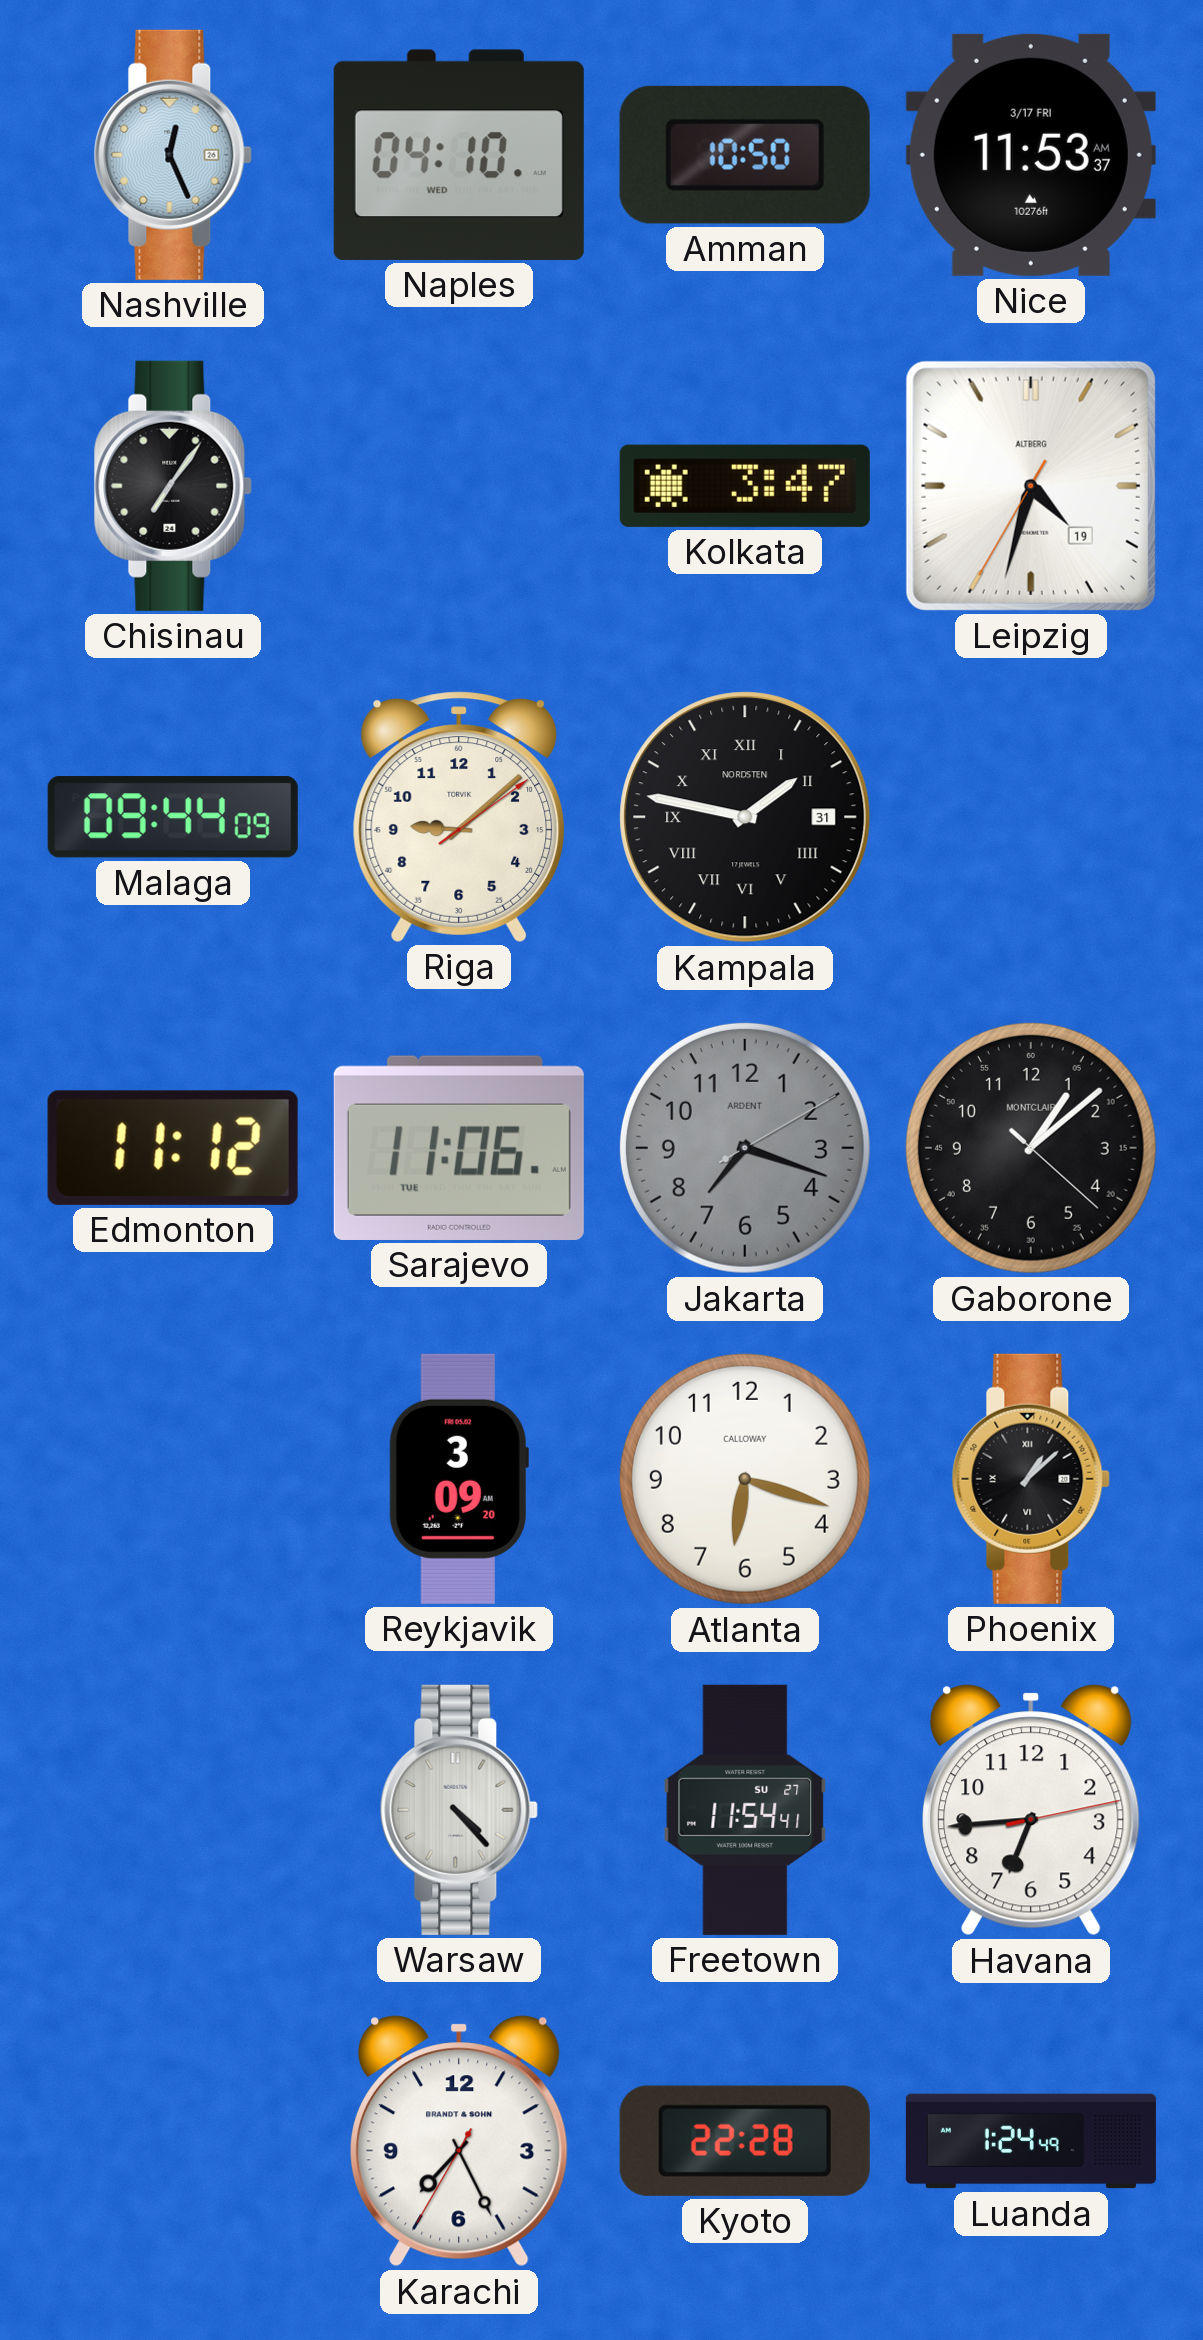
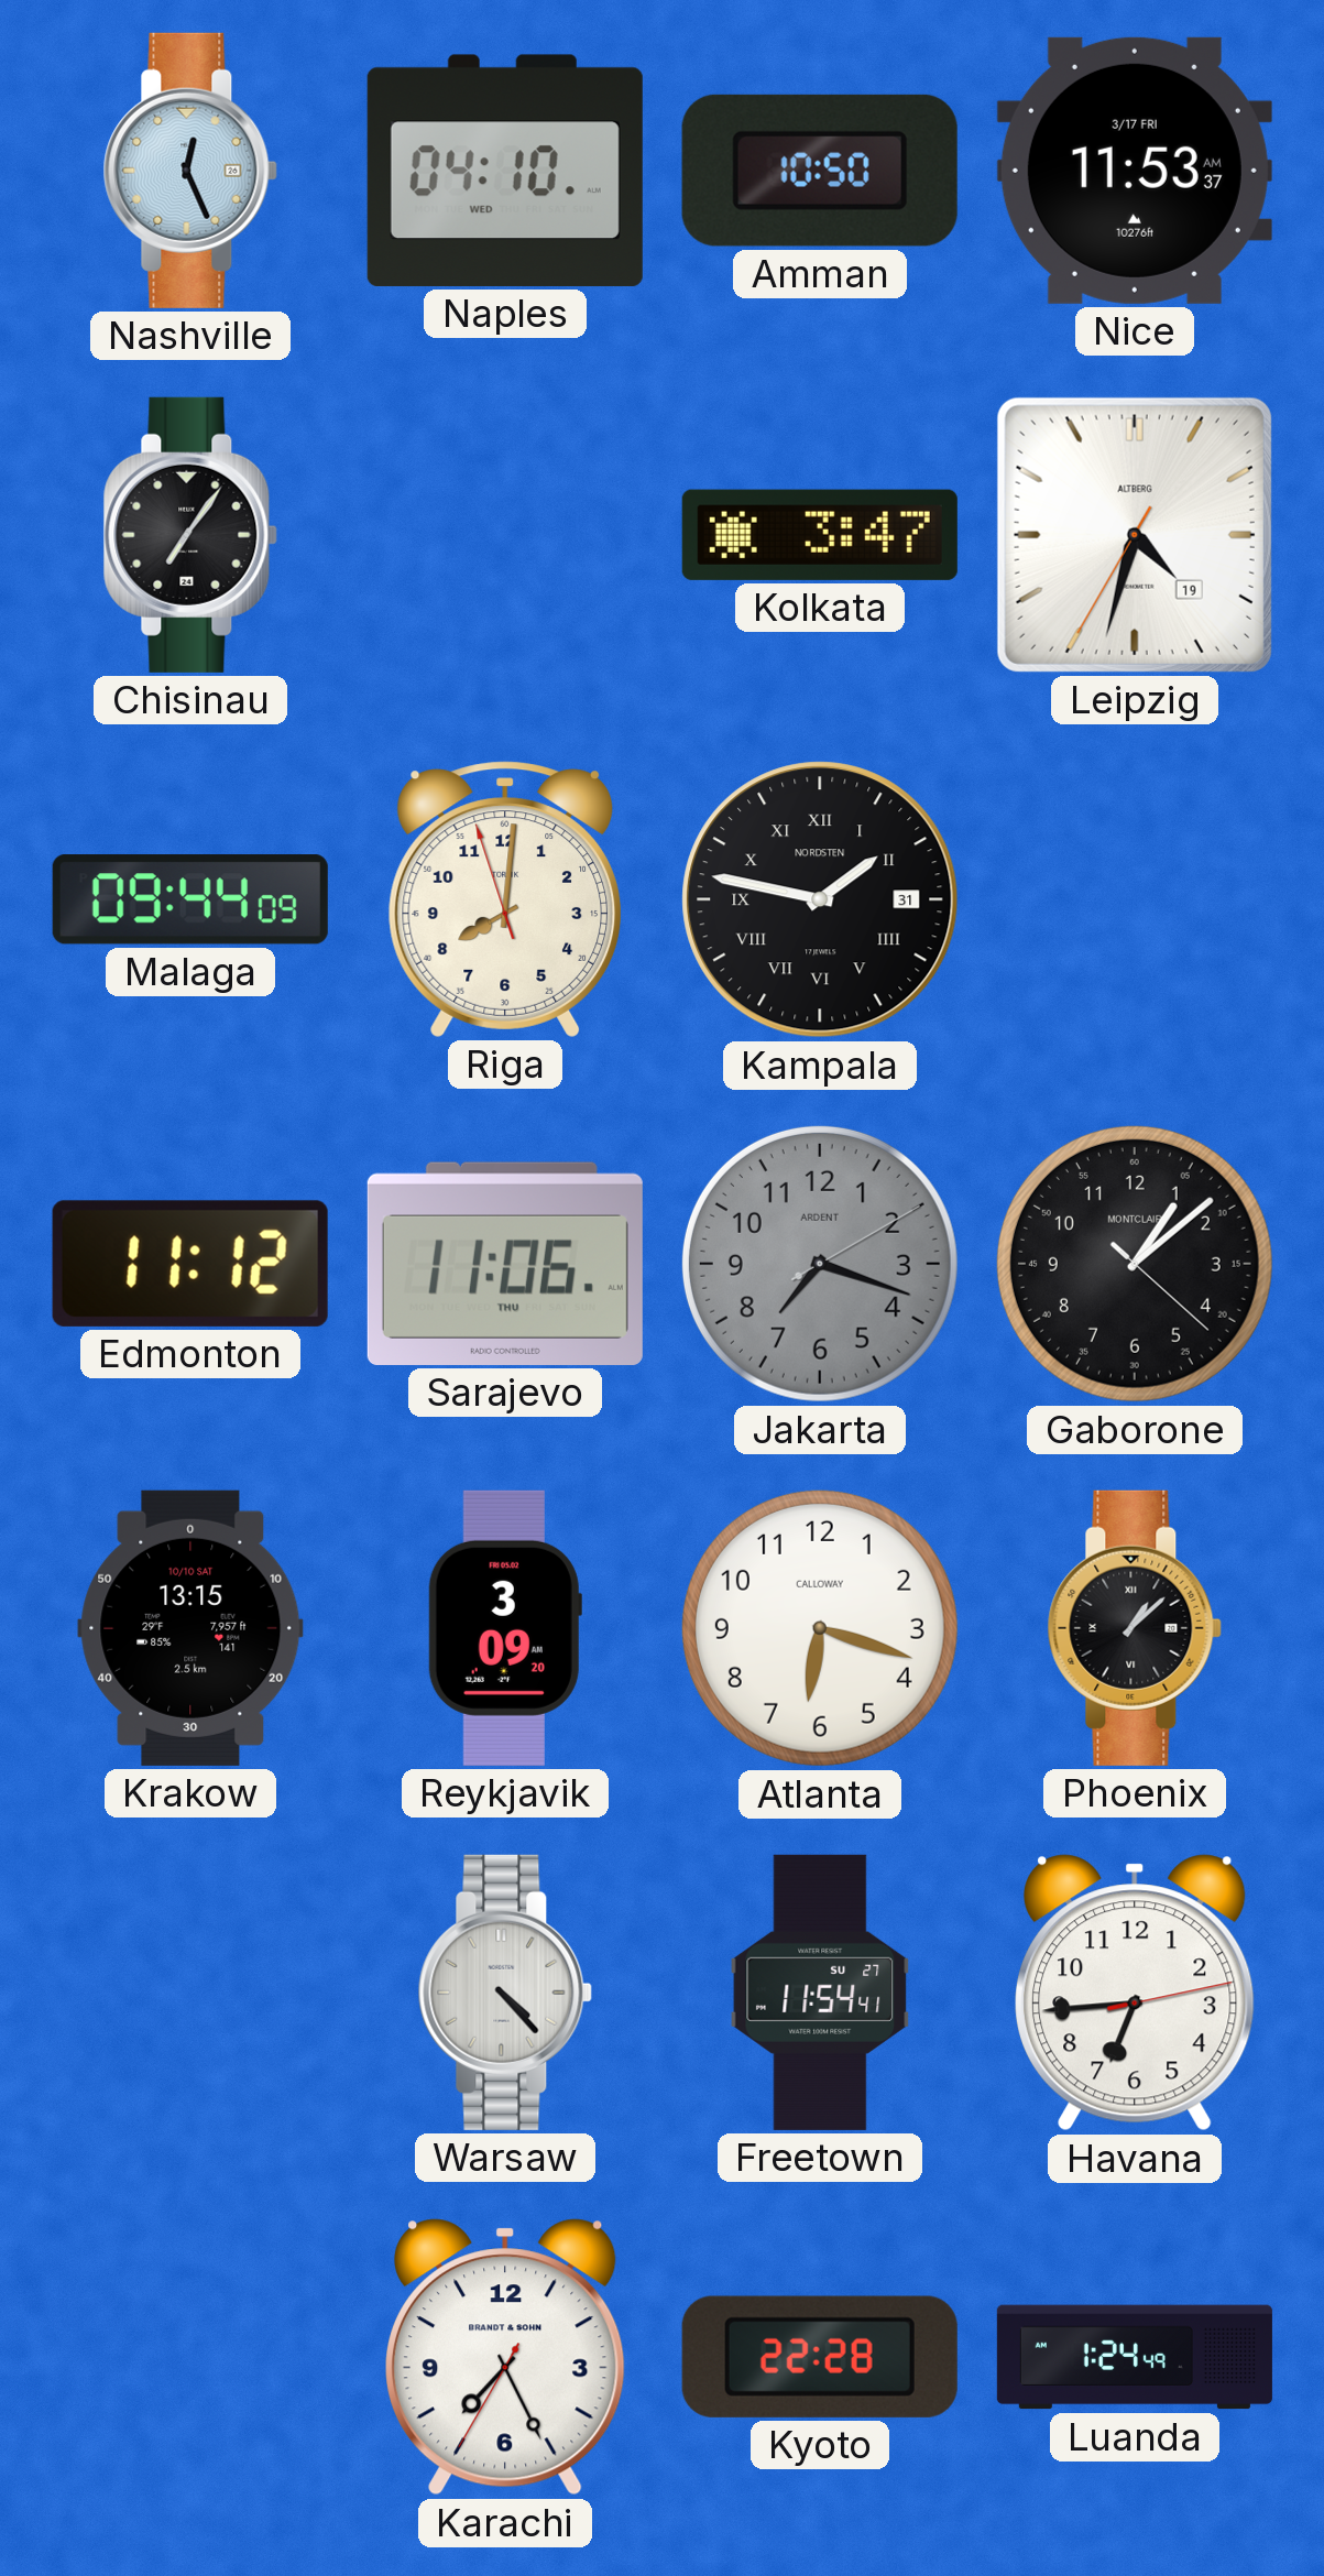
Riga: 9:08 -> 8:00
Sarajevo date: TUE -> THU
Krakow: none -> 13:15
